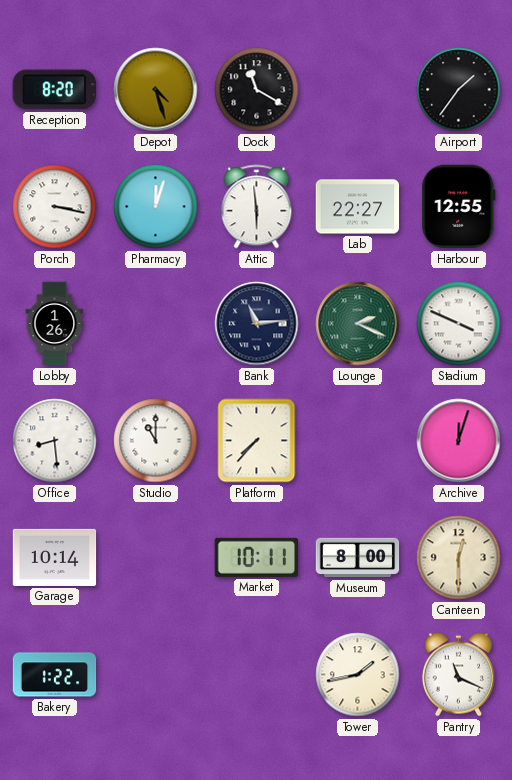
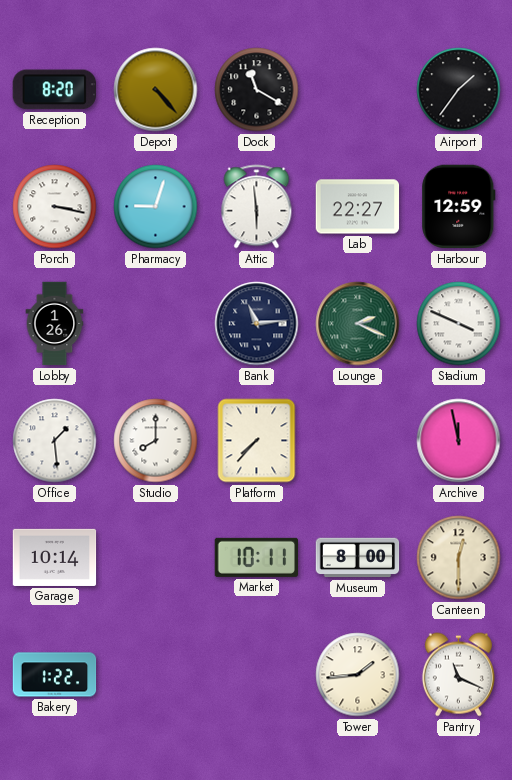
Depot: 4:27 -> 4:23
Pharmacy: 12:03 -> 9:03
Harbour: 12:55 -> 12:59
Office: 8:29 -> 1:29
Studio: 11:00 -> 8:00
Archive: 12:03 -> 11:58
Tower: 1:43 -> 1:44
